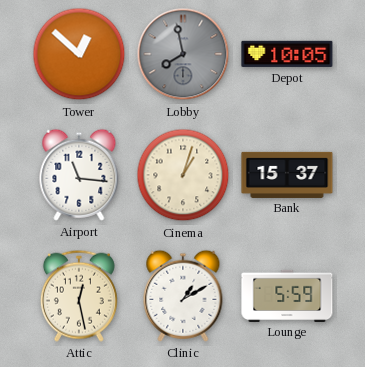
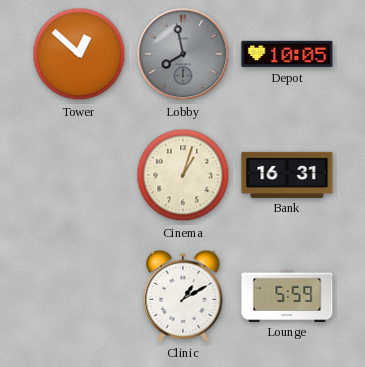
Airport: 11:16 -> none
Bank: 15:37 -> 16:31
Attic: 12:28 -> none
